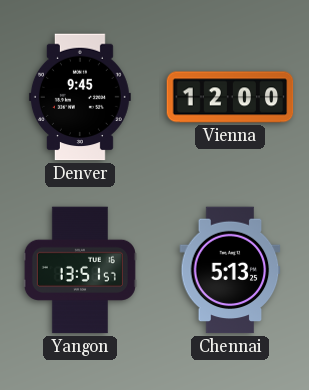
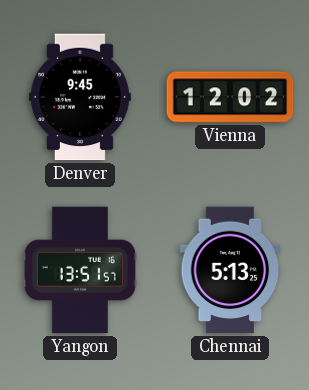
Vienna: 12:00 -> 12:02
